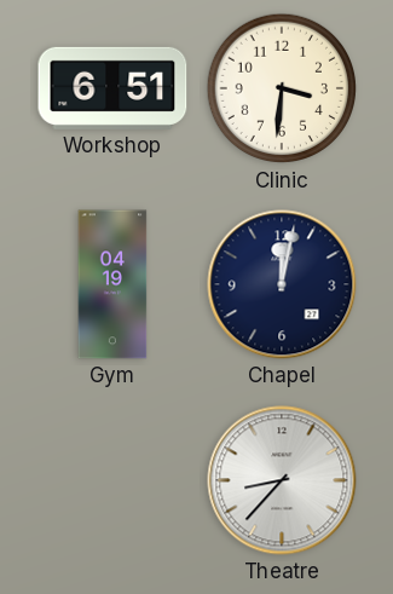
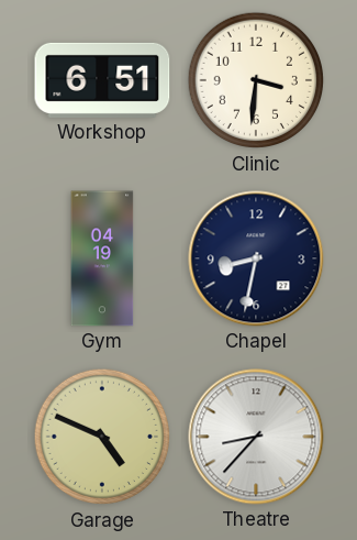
Chapel: 12:02 -> 8:32
Garage: none -> 4:49
